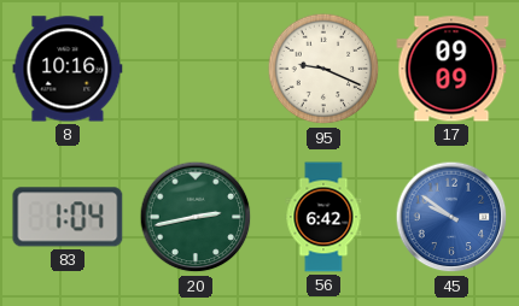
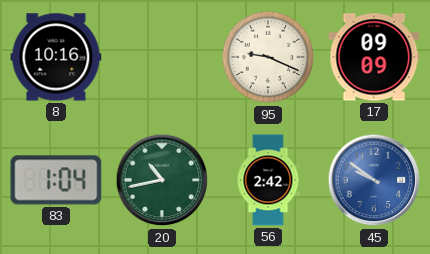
20: 2:43 -> 10:43
56: 6:42 -> 2:42
